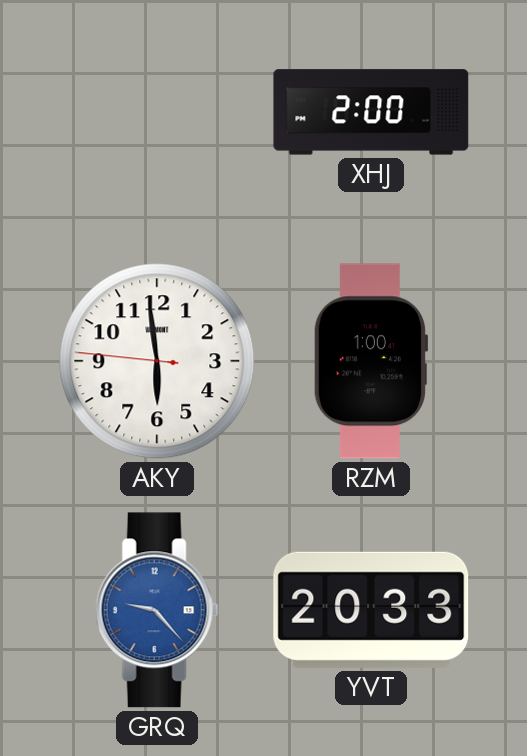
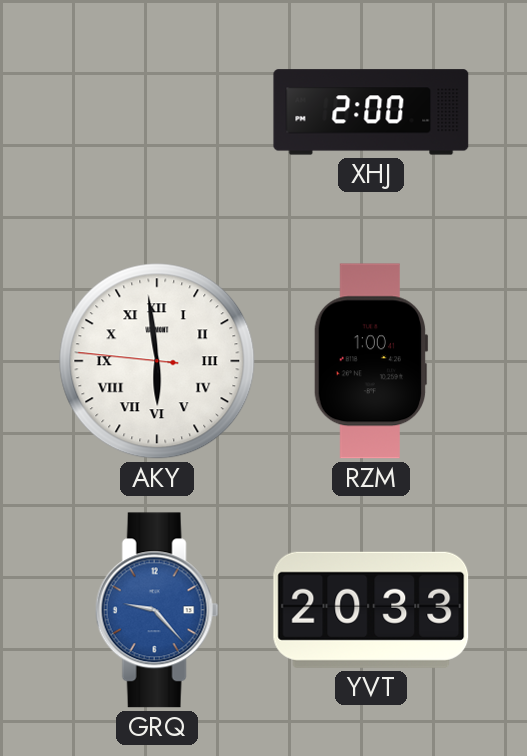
AKY numerals: Arabic -> Roman
